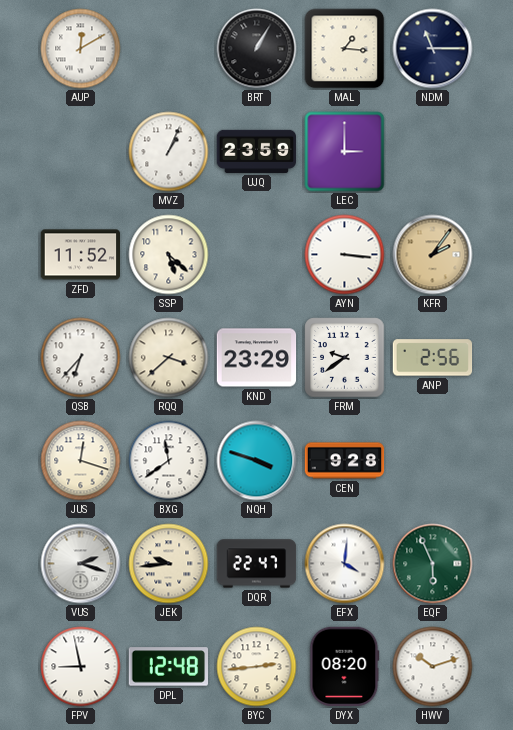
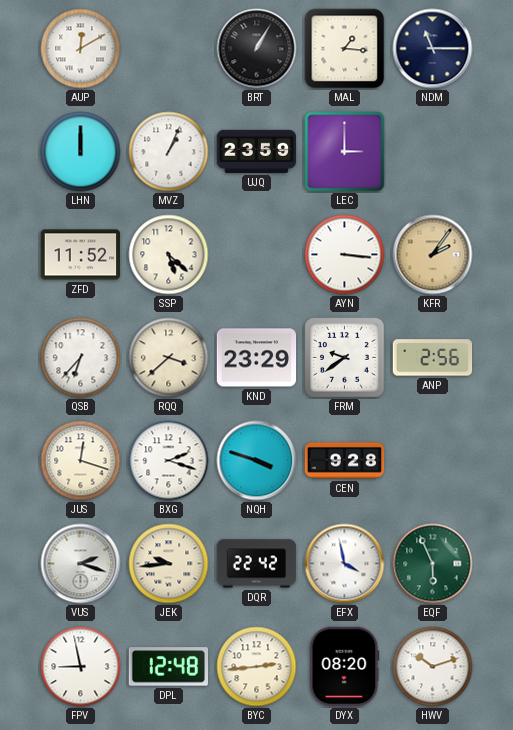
LHN: none -> 12:00
BXG: 11:39 -> 2:18
DQR: 22:47 -> 22:42
EFX: 4:01 -> 3:58
